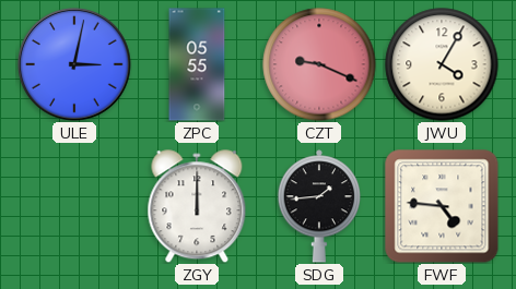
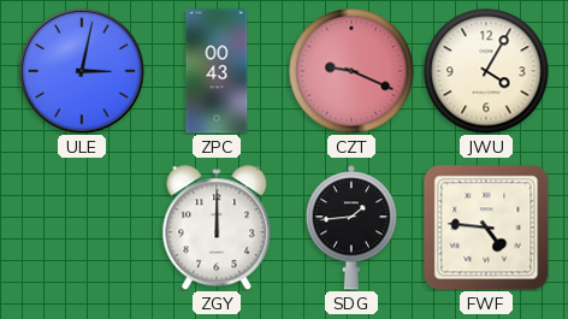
ZPC: 05:55 -> 00:43
